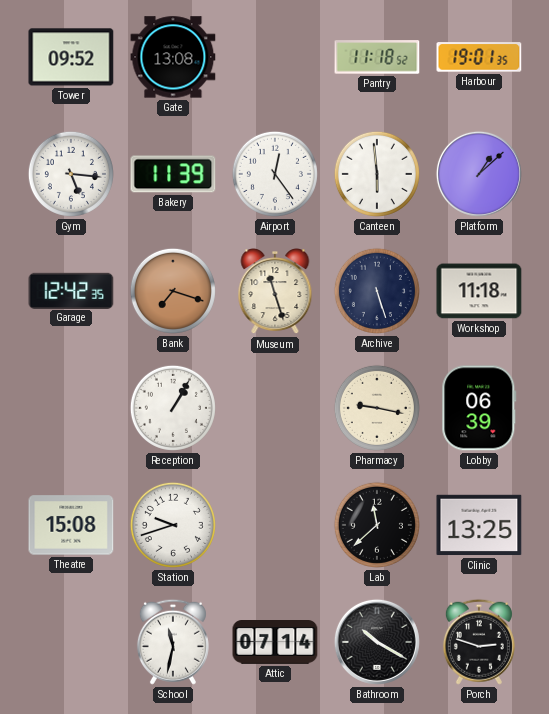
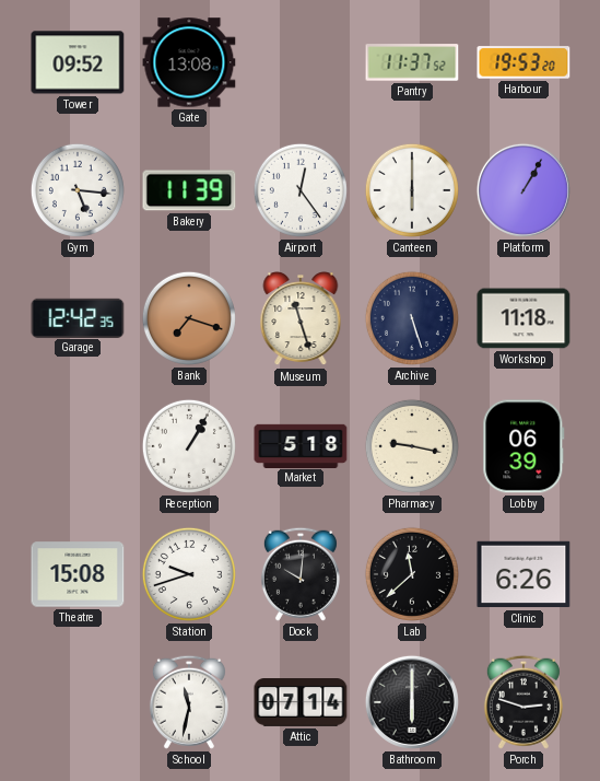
Pantry: 11:18 -> 11:37
Harbour: 19:01 -> 19:53
Canteen: 5:59 -> 6:00
Platform: 1:08 -> 1:05
Market: none -> 5:18
Dock: none -> 10:01
Clinic: 13:25 -> 6:26
Bathroom: 10:20 -> 6:00
